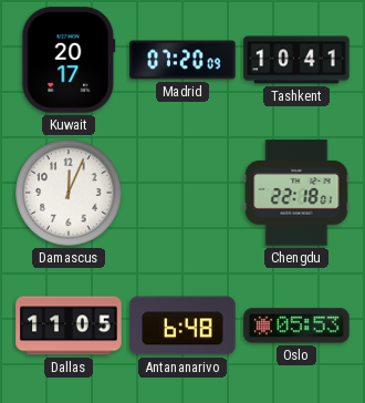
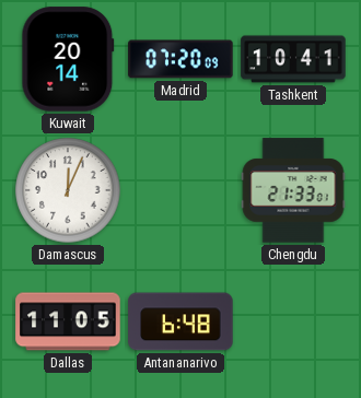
Kuwait: 20:17 -> 20:14
Chengdu: 22:18 -> 21:33
Oslo: 05:53 -> none
